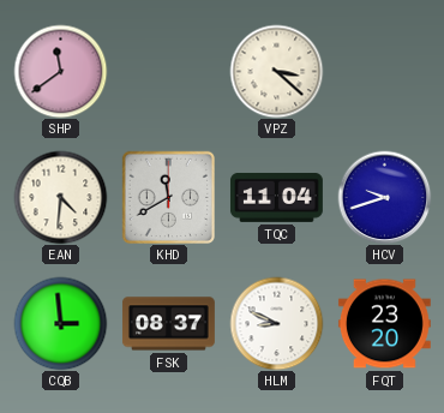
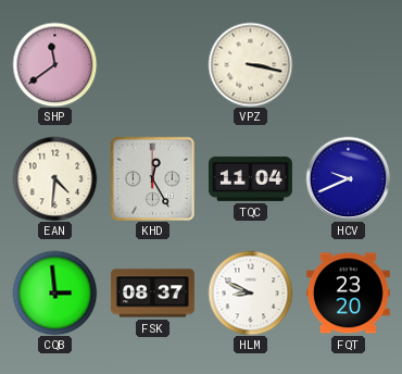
VPZ: 3:22 -> 3:17
KHD: 11:40 -> 12:25
HCV: 9:42 -> 9:41
